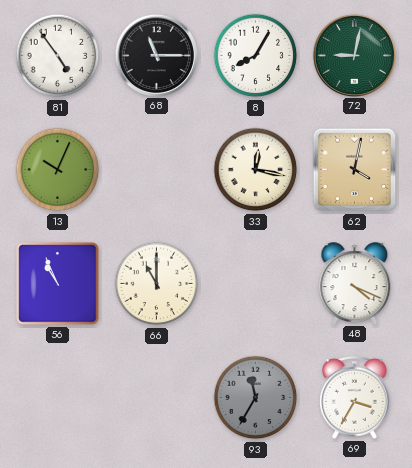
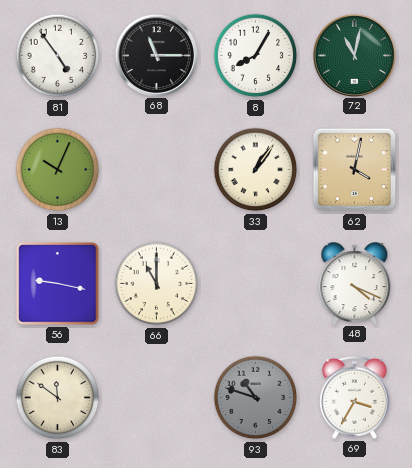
72: 9:02 -> 11:02
33: 12:17 -> 1:06
56: 10:56 -> 9:17
83: none -> 11:51
93: 11:35 -> 10:48
